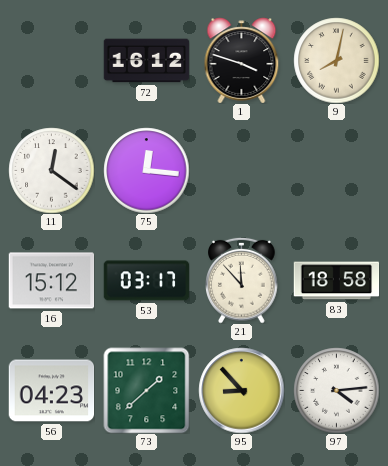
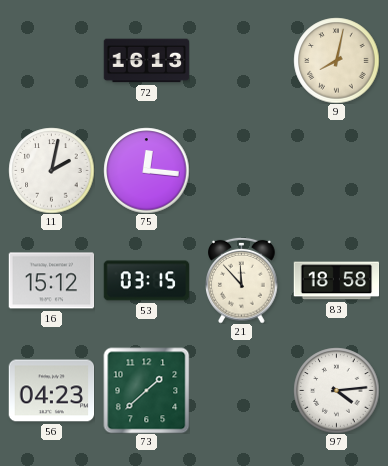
72: 16:12 -> 16:13
1: 3:48 -> none
11: 12:21 -> 2:02
53: 03:17 -> 03:15
95: 8:53 -> none
